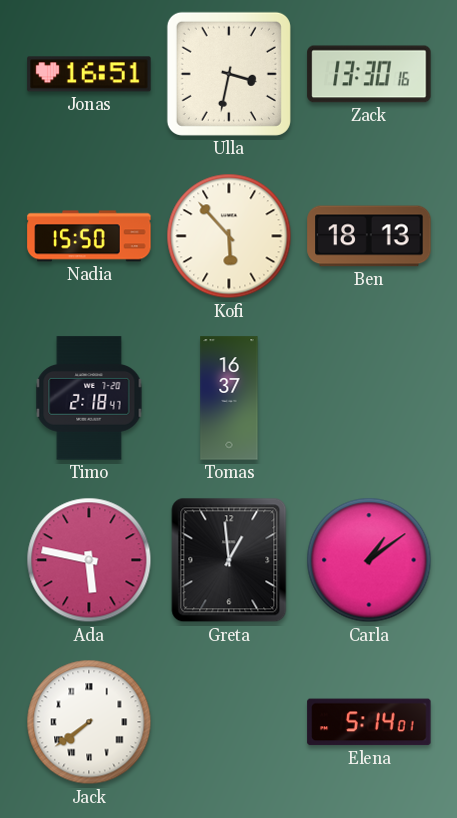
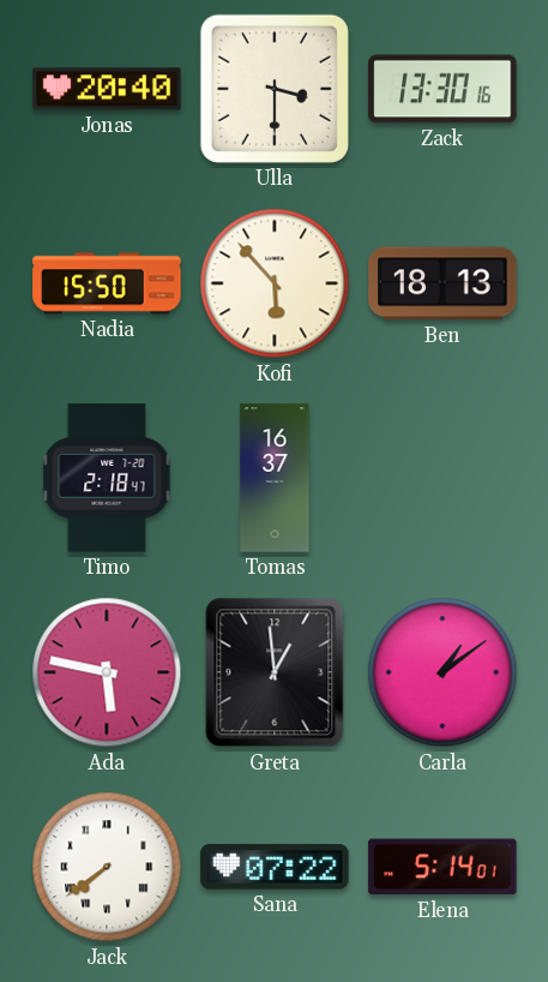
Jonas: 16:51 -> 20:40
Ulla: 3:32 -> 3:30
Sana: none -> 07:22
